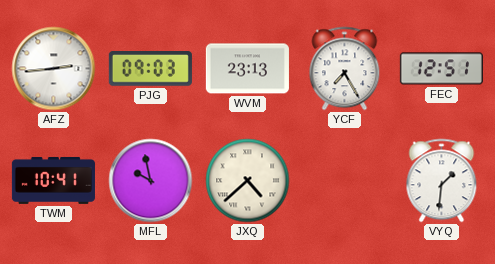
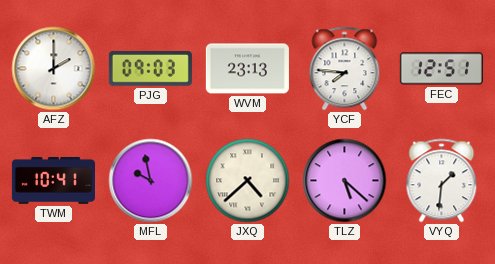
AFZ: 2:44 -> 2:00
YCF: 7:25 -> 7:46
TLZ: none -> 5:22
